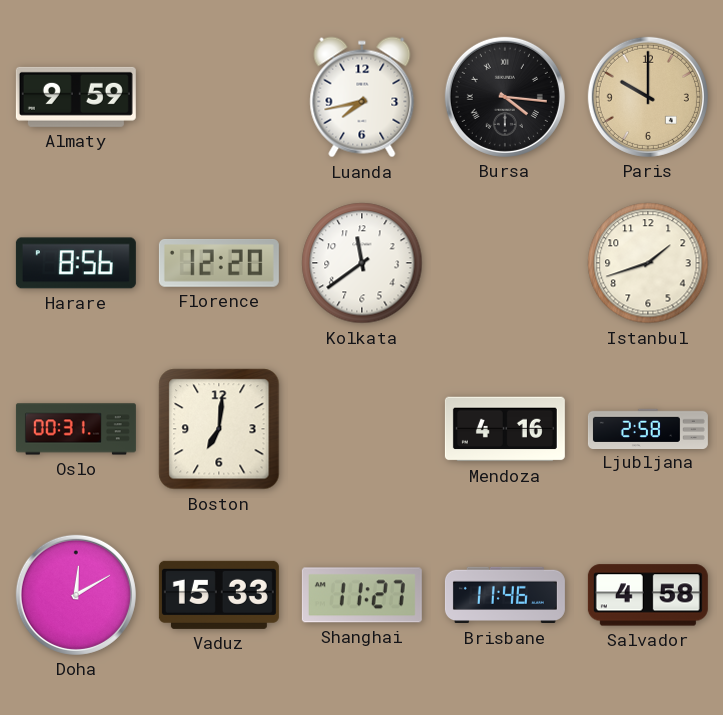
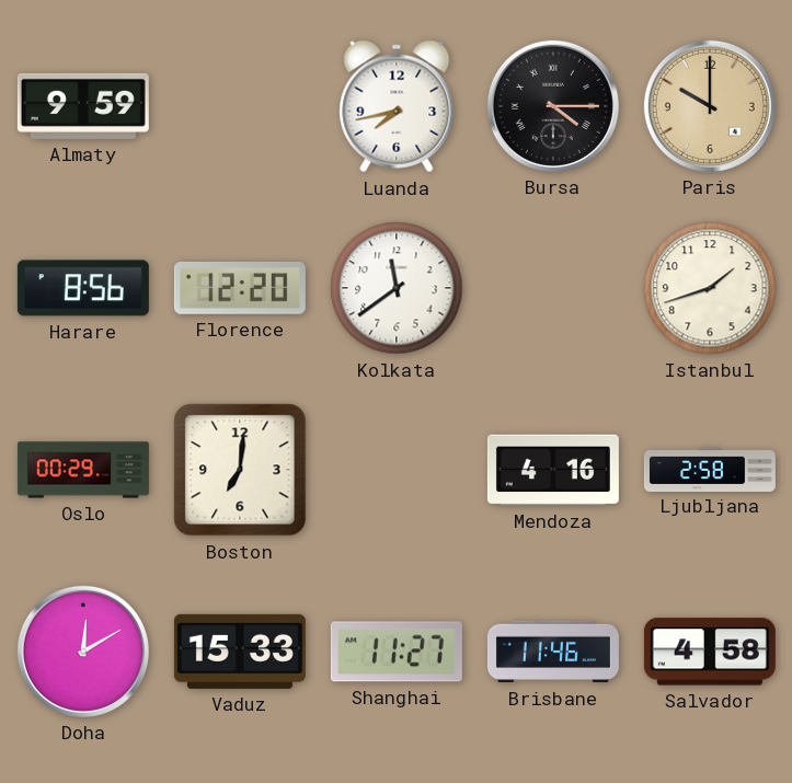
Bursa: 4:16 -> 4:15
Oslo: 00:31 -> 00:29
